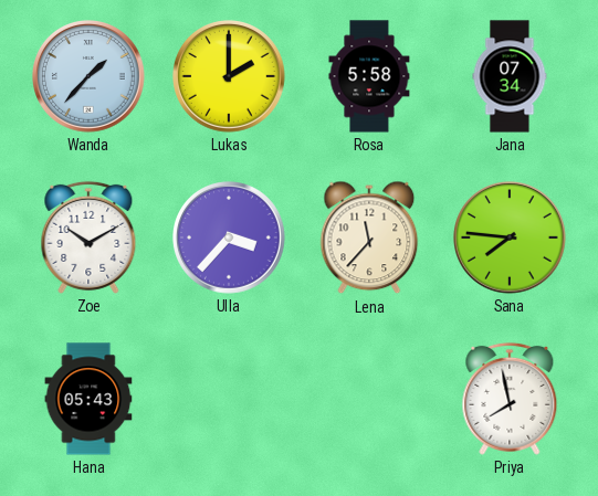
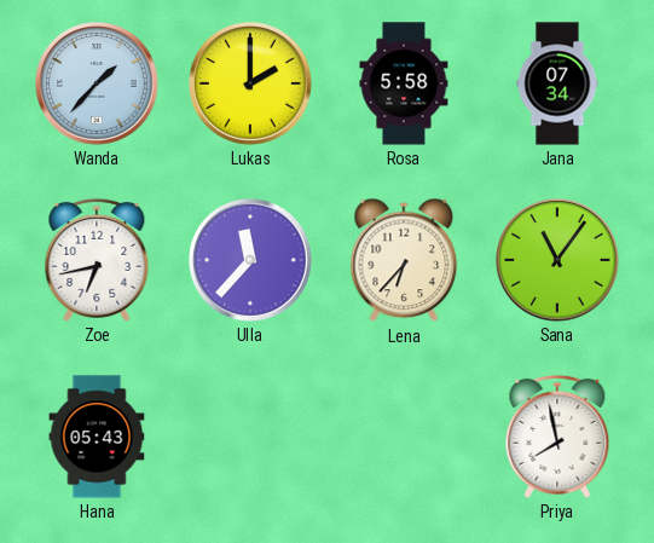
Zoe: 10:10 -> 6:43
Ulla: 3:37 -> 11:37
Lena: 11:37 -> 6:37
Sana: 7:46 -> 11:06
